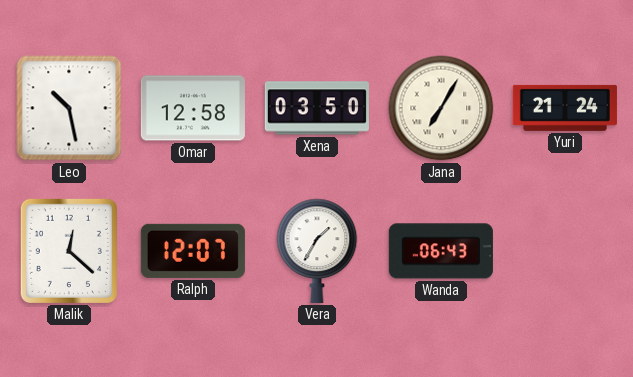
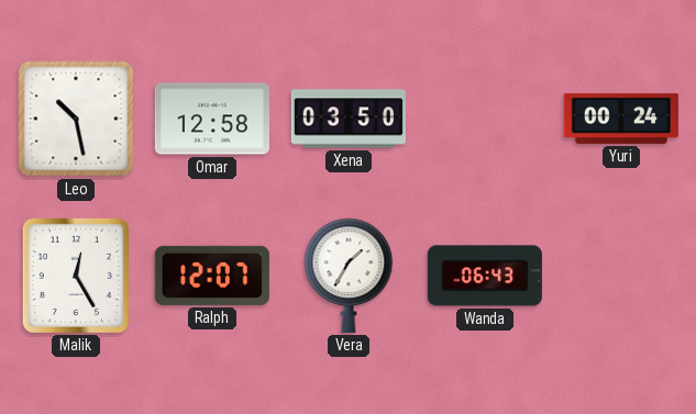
Jana: 7:05 -> none
Yuri: 21:24 -> 00:24
Malik: 12:22 -> 12:25
